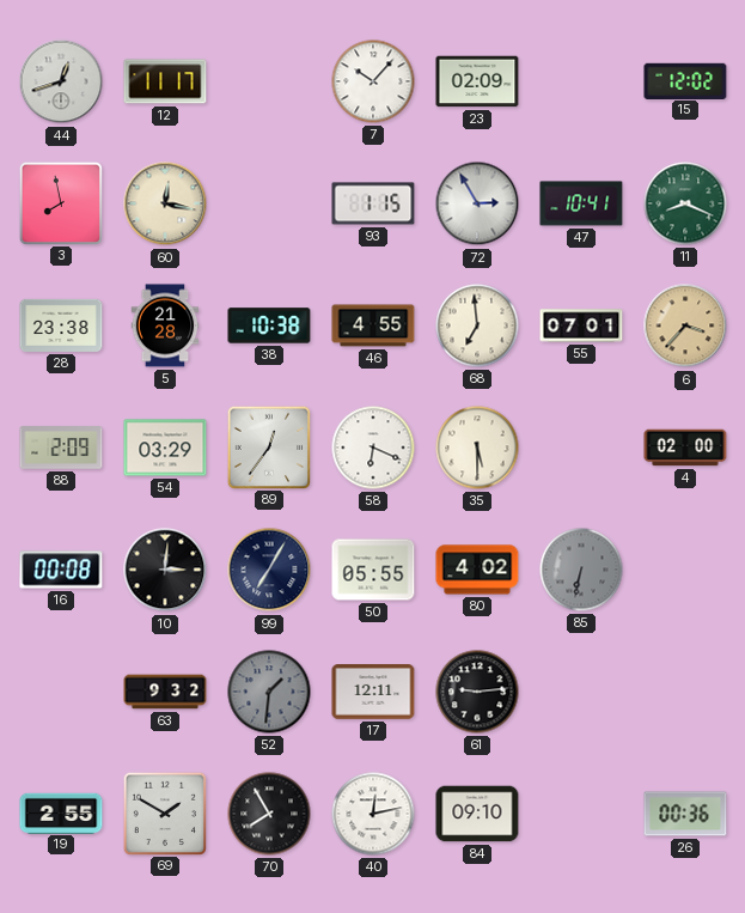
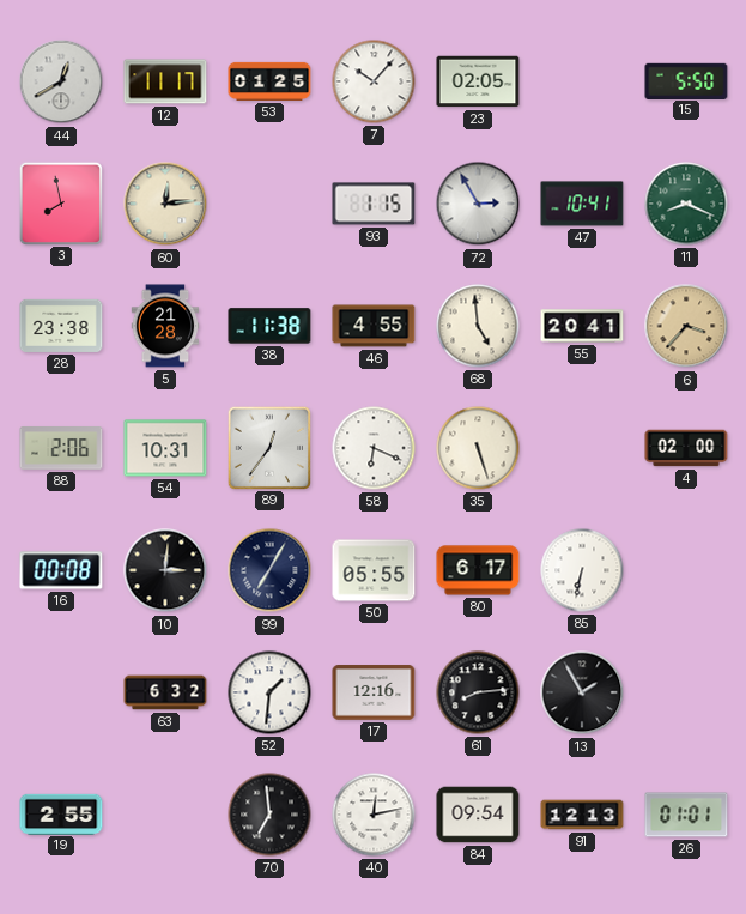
44: 12:42 -> 12:40
53: none -> 01:25
23: 02:09 -> 02:05
15: 12:02 -> 5:50
60: 12:17 -> 12:14
38: 10:38 -> 11:38
68: 6:59 -> 4:59
55: 07:01 -> 20:41
88: 2:09 -> 2:06
54: 03:29 -> 10:31
35: 5:30 -> 5:27
80: 4:02 -> 6:17
85 dial: grey -> white
63: 9:32 -> 6:32
52 dial: grey -> white
17: 12:11 -> 12:16
61: 9:14 -> 8:14
13: none -> 1:55
69: 1:50 -> none
70: 7:55 -> 6:59
84: 09:10 -> 09:54
91: none -> 12:13
26: 00:36 -> 01:01
